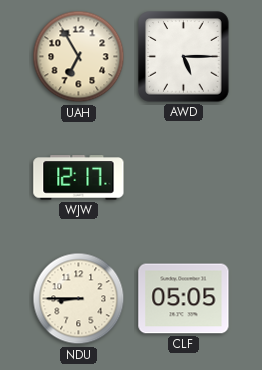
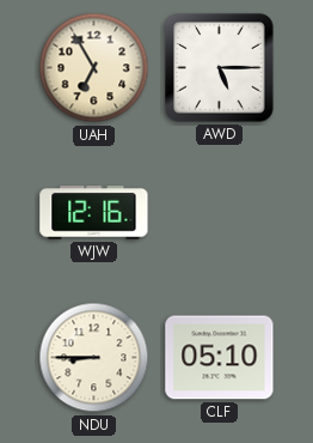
WJW: 12:17 -> 12:16
CLF: 05:05 -> 05:10
